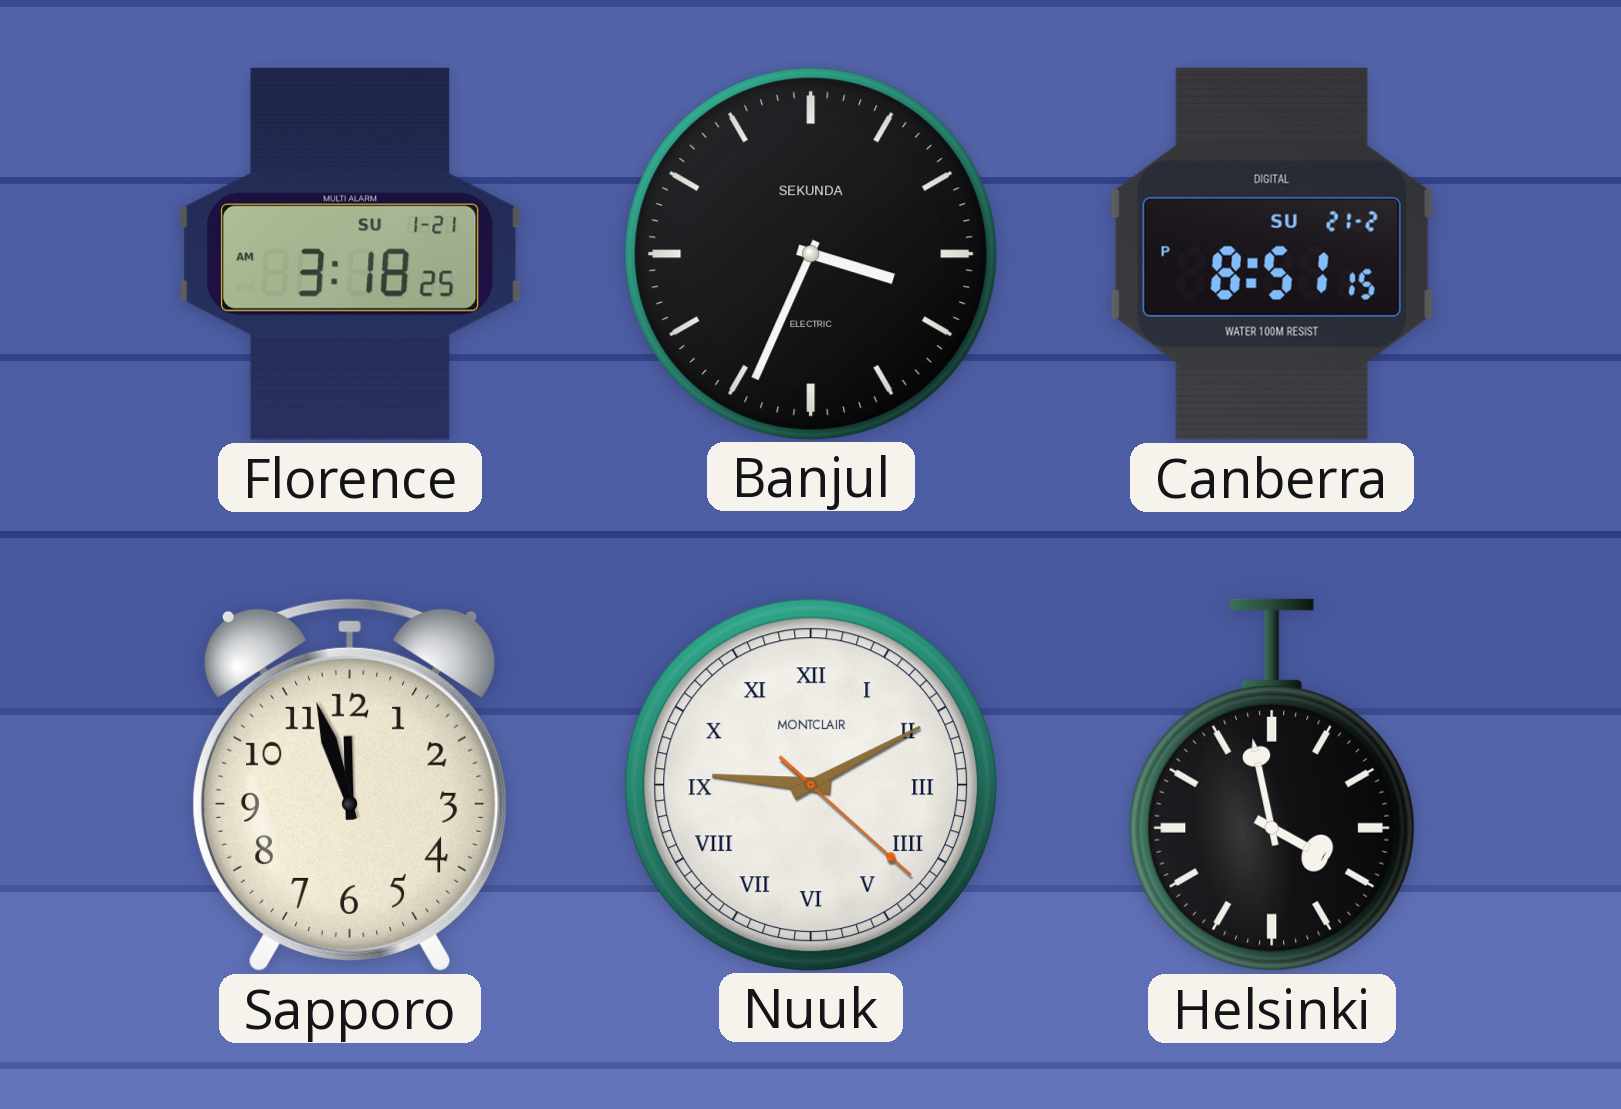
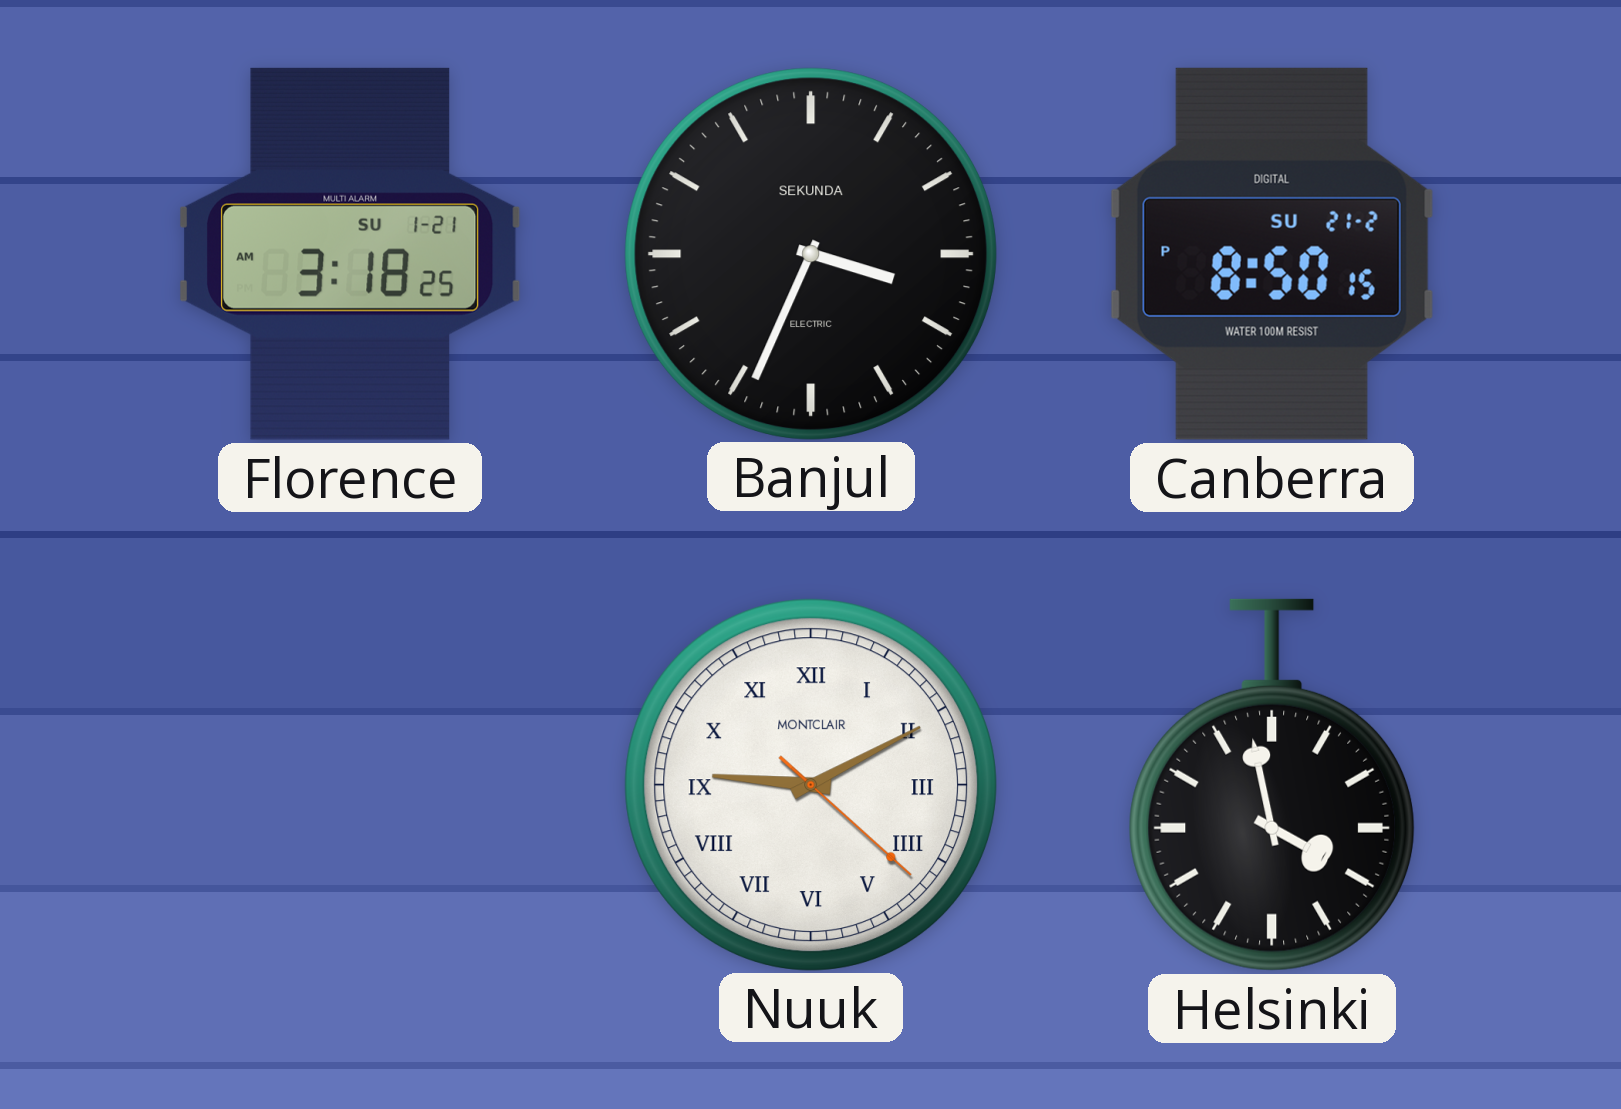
Canberra: 8:51 -> 8:50
Sapporo: 11:57 -> none
